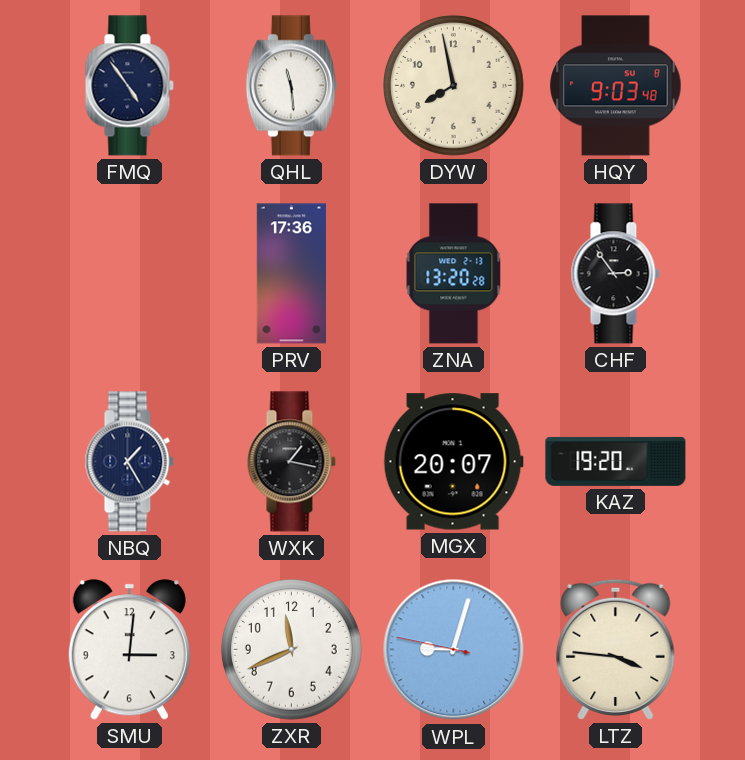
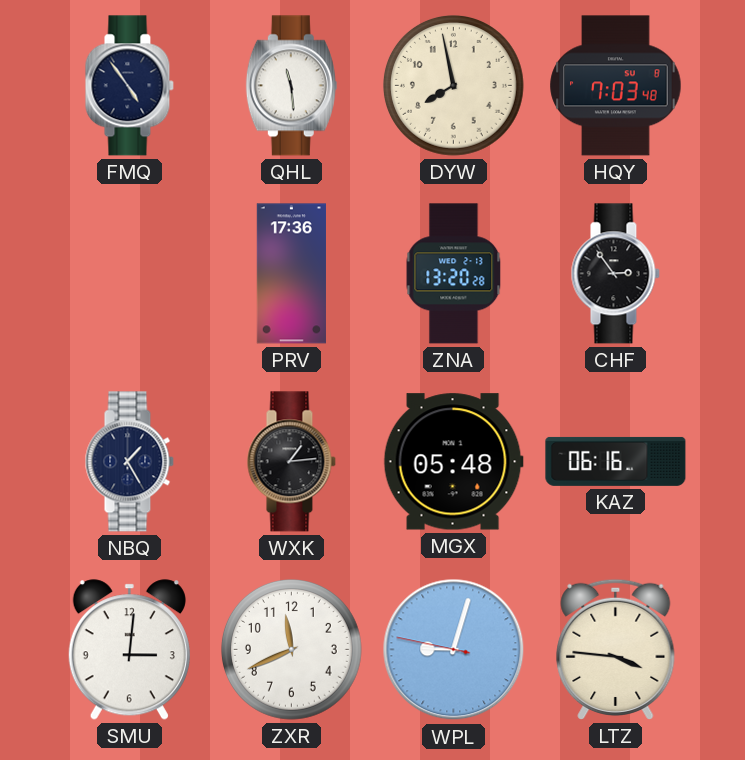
HQY: 9:03 -> 7:03
WXK: 1:17 -> 1:14
MGX: 20:07 -> 05:48
KAZ: 19:20 -> 06:16
